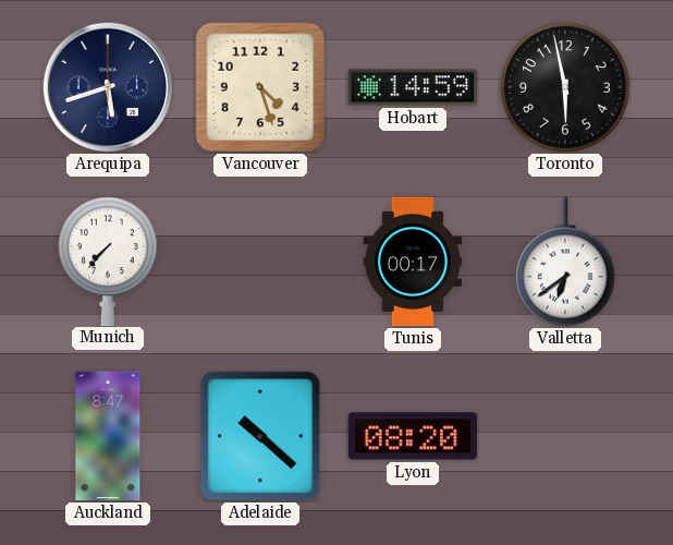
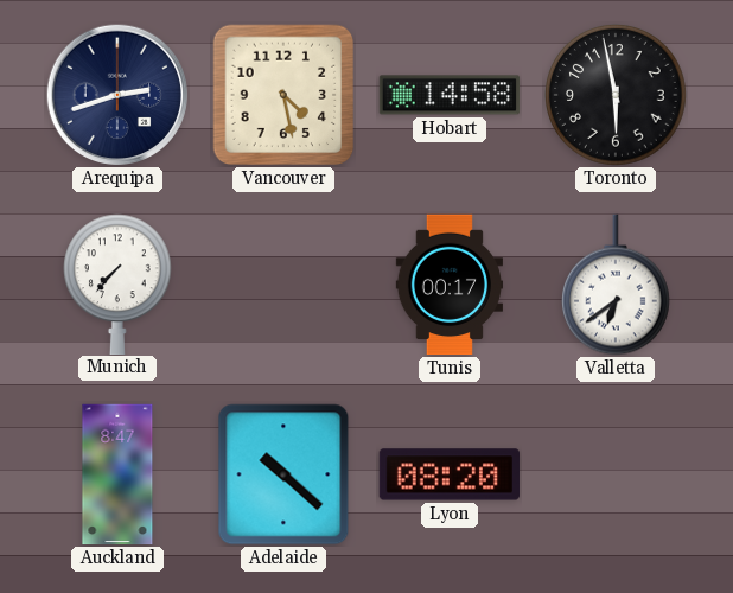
Arequipa: 5:42 -> 2:42
Vancouver: 4:27 -> 4:28
Hobart: 14:59 -> 14:58
